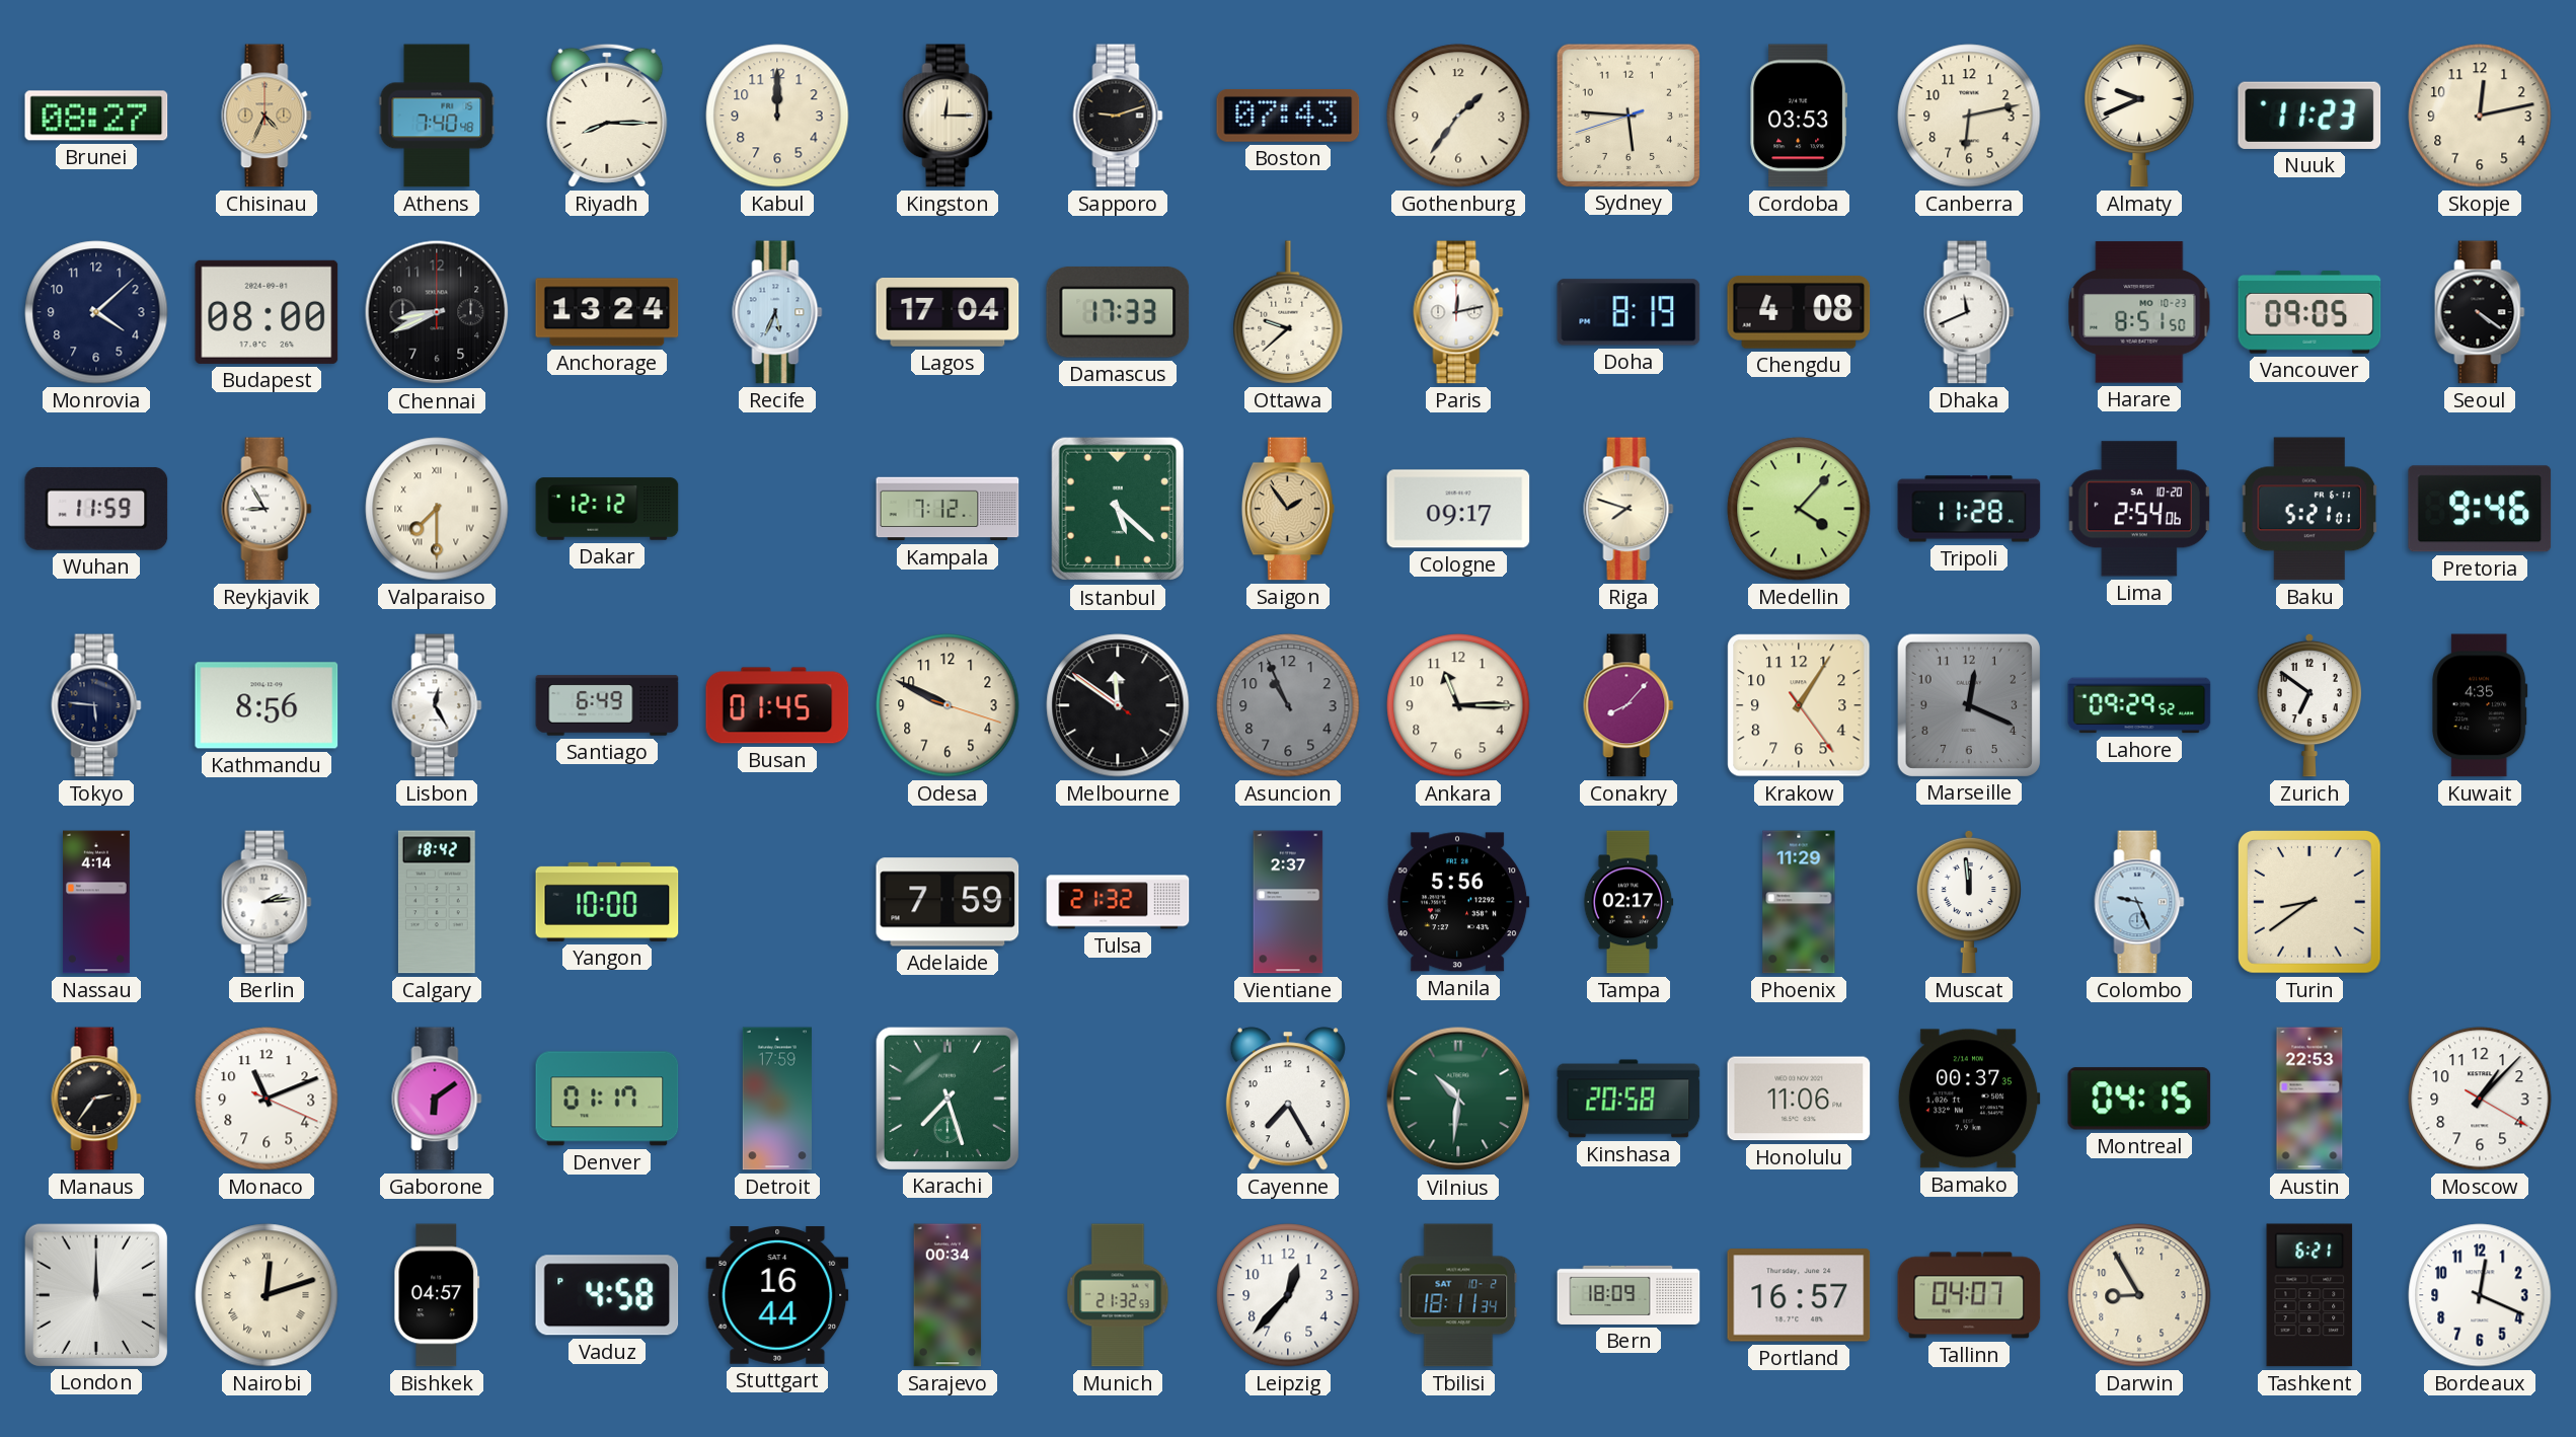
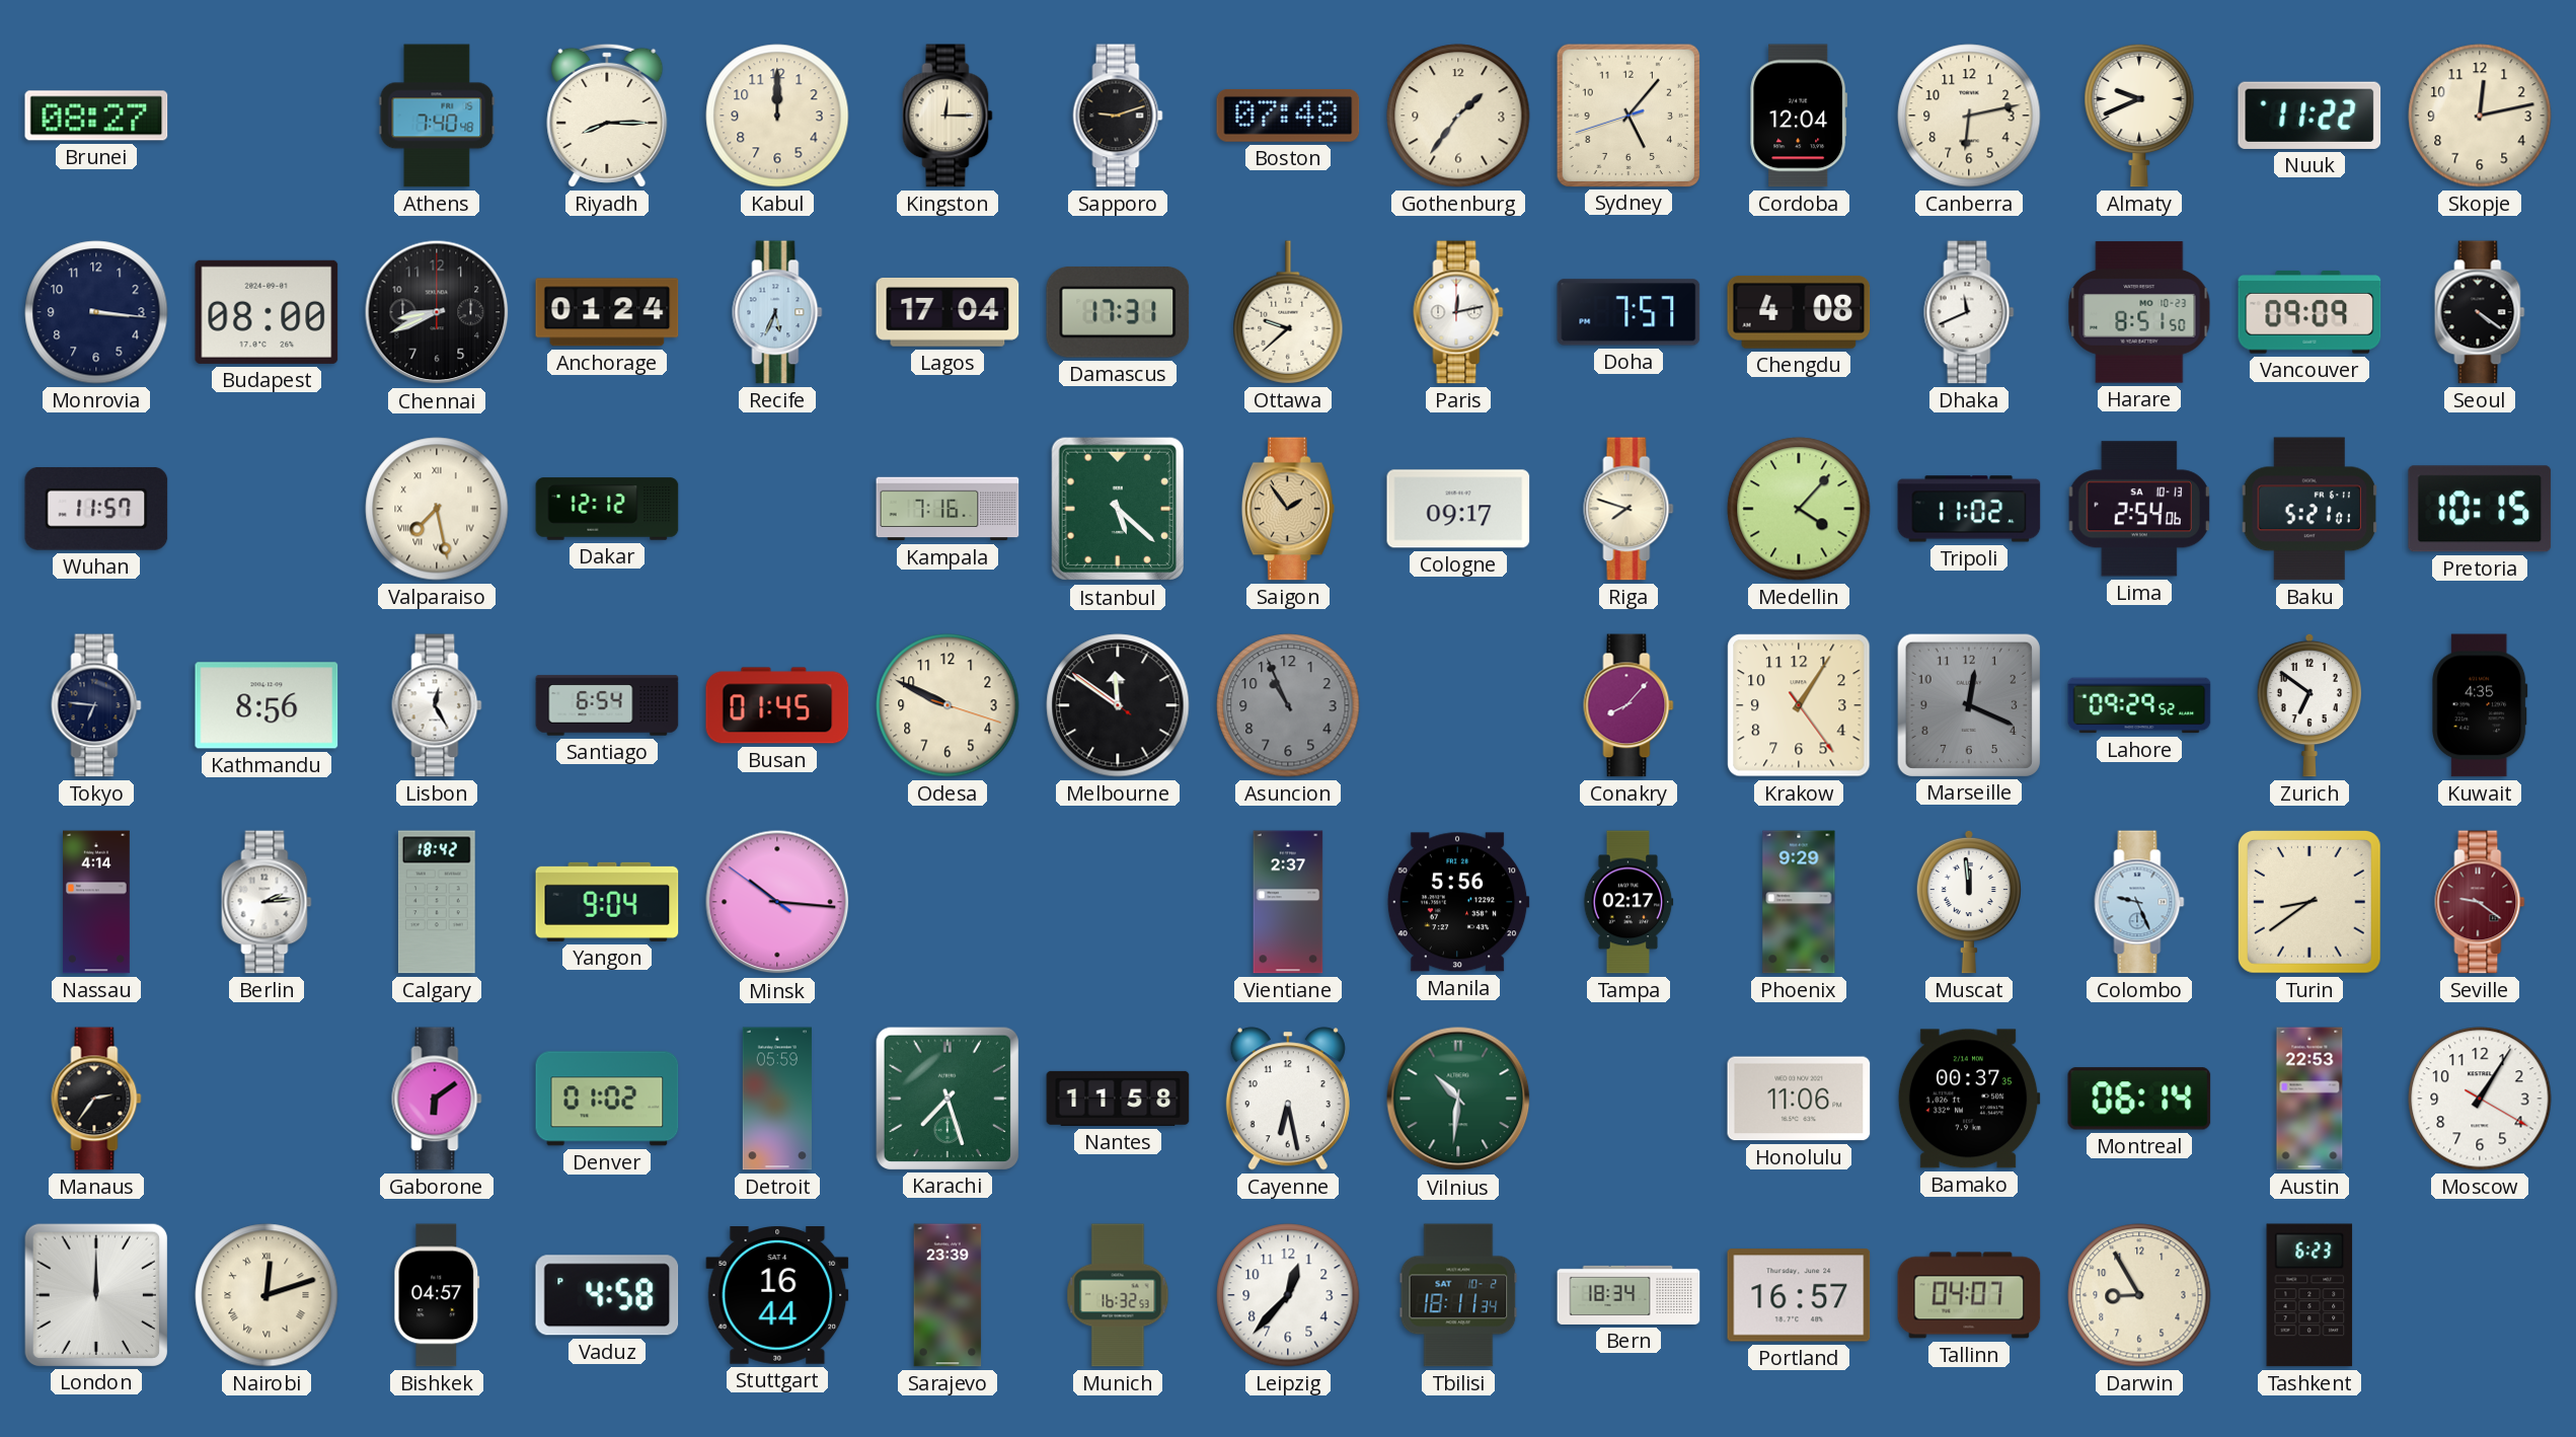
Chisinau: 4:34 -> none
Boston: 07:43 -> 07:48
Sydney: 5:45 -> 5:06
Cordoba: 03:53 -> 12:04
Nuuk: 11:23 -> 11:22
Monrovia: 4:08 -> 3:16
Anchorage: 13:24 -> 01:24
Damascus: 17:33 -> 17:31
Doha: 8:19 -> 7:57
Vancouver: 09:05 -> 09:09
Wuhan: 11:59 -> 11:57
Reykjavik: 8:55 -> none
Valparaiso: 7:30 -> 7:28
Kampala: 7:12 -> 7:16
Tripoli: 11:28 -> 11:02
Lima date: SA 10-20 -> SA 10-13
Pretoria: 9:46 -> 10:15
Tokyo: 5:46 -> 6:46
Santiago: 6:49 -> 6:54
Ankara: 11:15 -> none
Yangon: 10:00 -> 9:04
Minsk: none -> 10:15
Adelaide: 7:59 -> none
Tulsa: 21:32 -> none
Phoenix: 11:29 -> 9:29
Seville: none -> 9:21
Monaco: 11:11 -> none
Denver: 01:17 -> 01:02
Detroit: 17:59 -> 05:59
Nantes: none -> 11:58
Cayenne: 7:25 -> 6:28
Kinshasa: 20:58 -> none
Montreal: 04:15 -> 06:14
Moscow: 1:07 -> 1:05
Sarajevo: 00:34 -> 23:39
Munich: 21:32 -> 16:32
Bern: 18:09 -> 18:34
Tashkent: 6:21 -> 6:23
Bordeaux: 12:19 -> none
